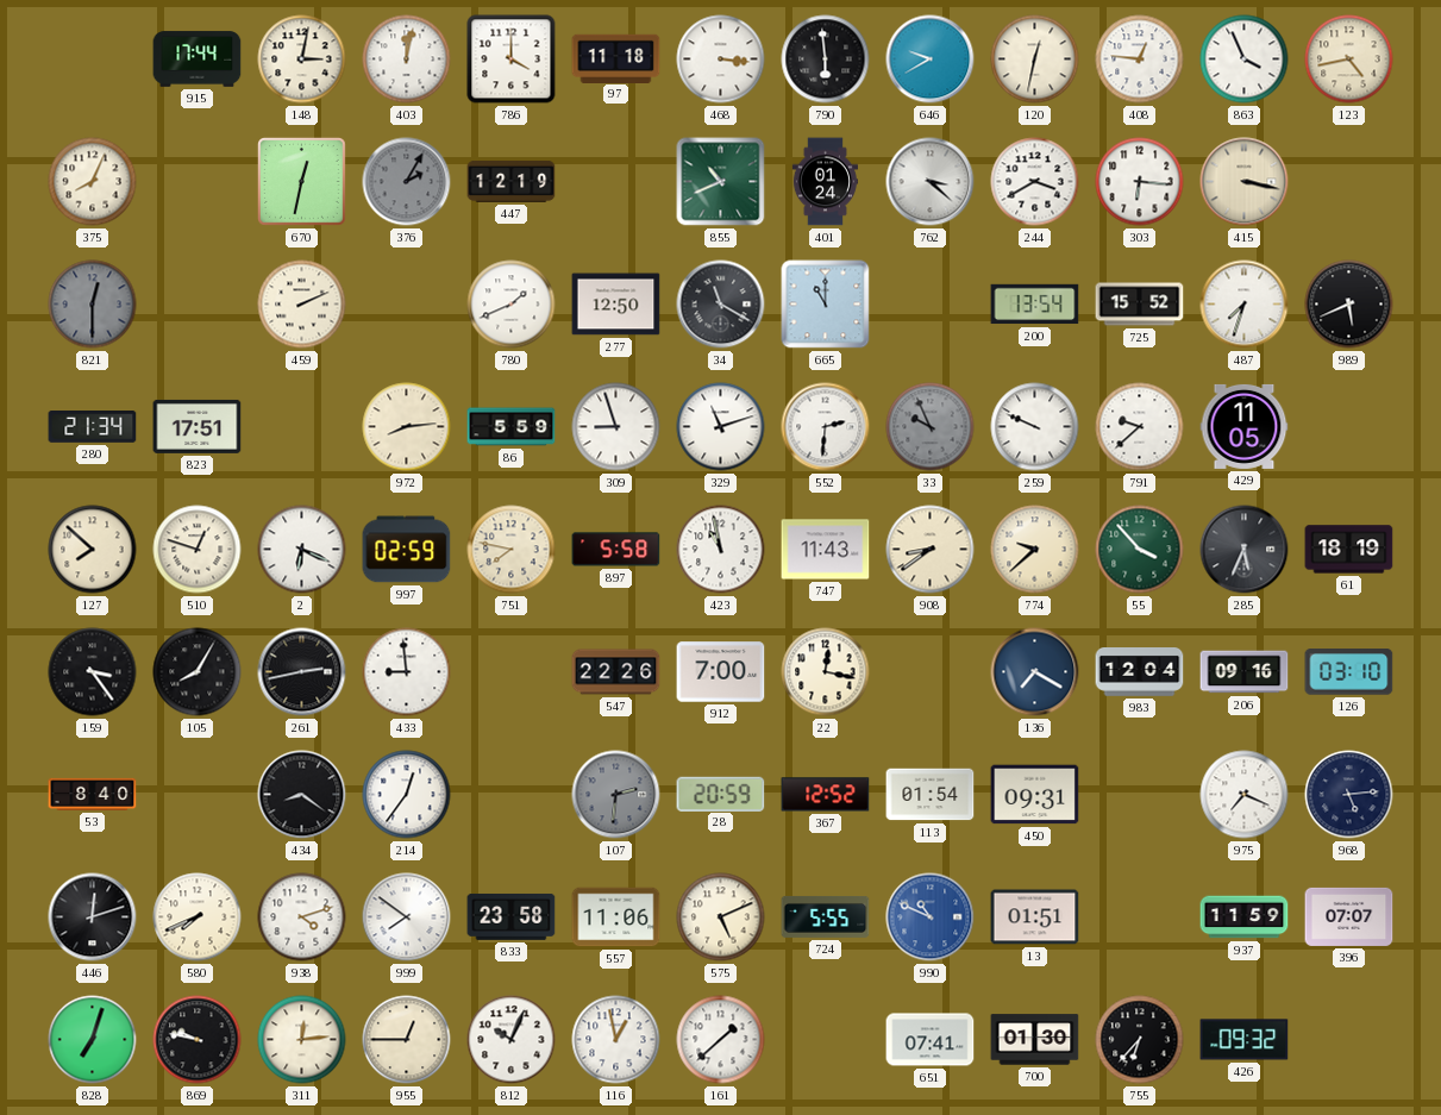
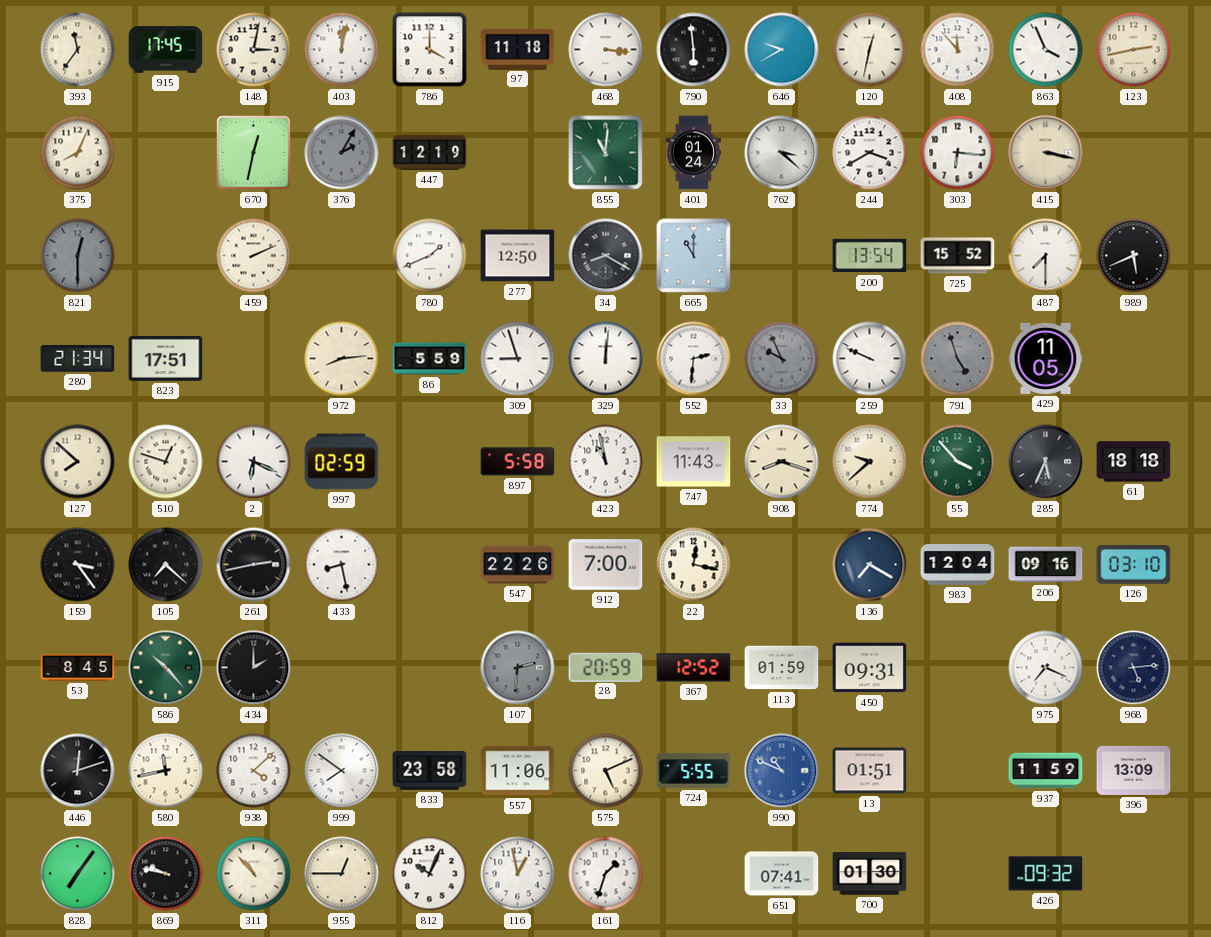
393: none -> 11:36
915: 17:44 -> 17:45
408: 12:46 -> 11:53
123: 4:43 -> 2:43
855: 10:41 -> 11:01
34: 11:20 -> 8:20
487: 7:33 -> 7:30
329: 11:12 -> 12:01
791: 9:38 -> 4:57
791 dial: white -> grey
751: 7:47 -> none
908: 8:39 -> 8:18
61: 18:19 -> 18:18
105: 8:05 -> 7:22
433: 8:59 -> 8:28
53: 8:40 -> 8:45
586: none -> 10:23
434: 8:21 -> 2:00
214: 12:36 -> none
113: 01:54 -> 01:59
580: 7:41 -> 11:43
938: 4:12 -> 4:08
396: 07:07 -> 13:09
828: 7:03 -> 7:06
311: 12:14 -> 10:53
161: 1:38 -> 1:33
755: 6:37 -> none
